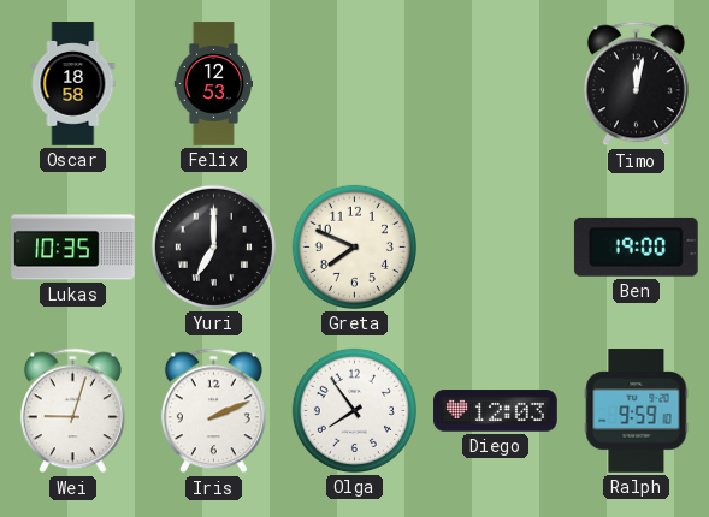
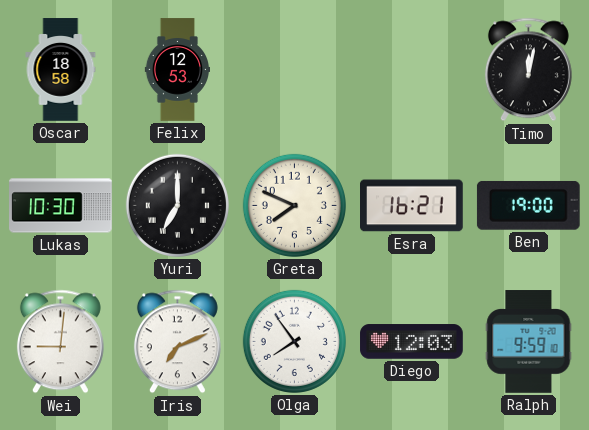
Lukas: 10:35 -> 10:30
Esra: none -> 16:21
Wei: 9:03 -> 9:01
Iris: 2:11 -> 7:11
